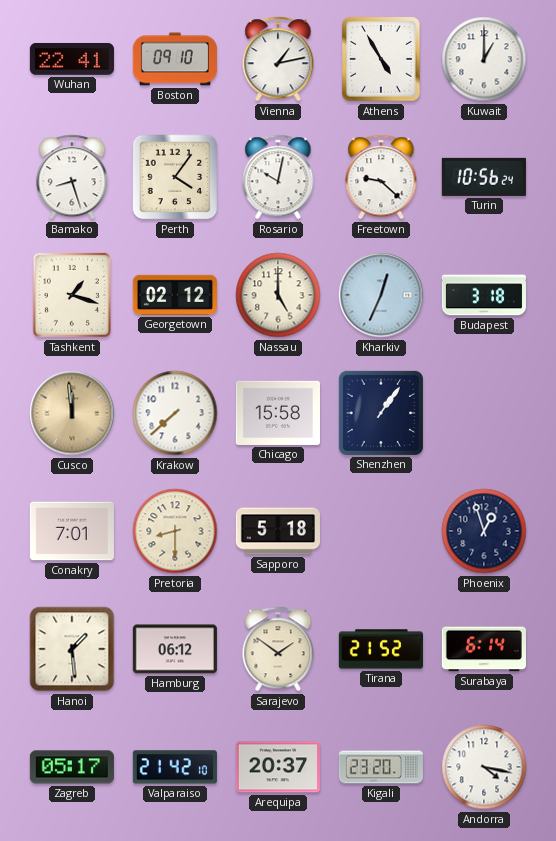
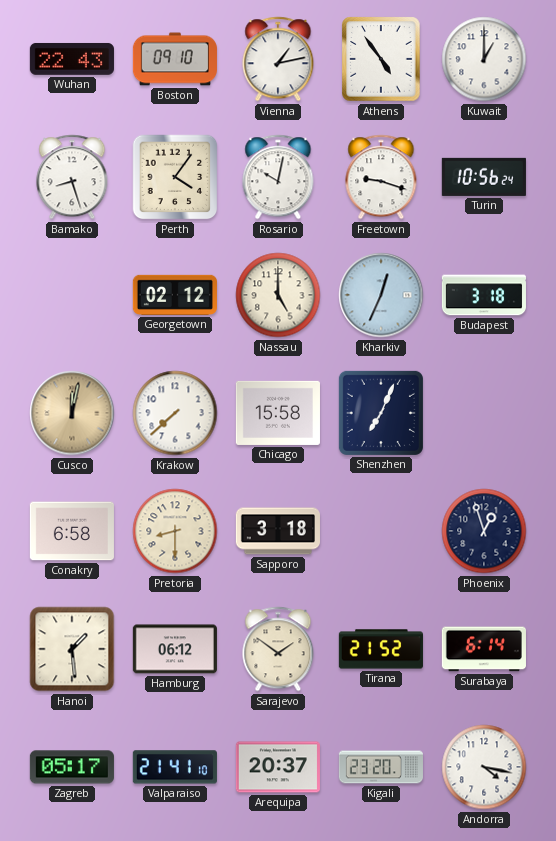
Wuhan: 22:41 -> 22:43
Athens: 4:55 -> 4:54
Freetown: 9:22 -> 9:18
Tashkent: 1:18 -> none
Cusco: 11:59 -> 12:02
Shenzhen: 1:06 -> 7:04
Conakry: 7:01 -> 6:58
Sapporo: 5:18 -> 3:18
Valparaiso: 21:42 -> 21:41
